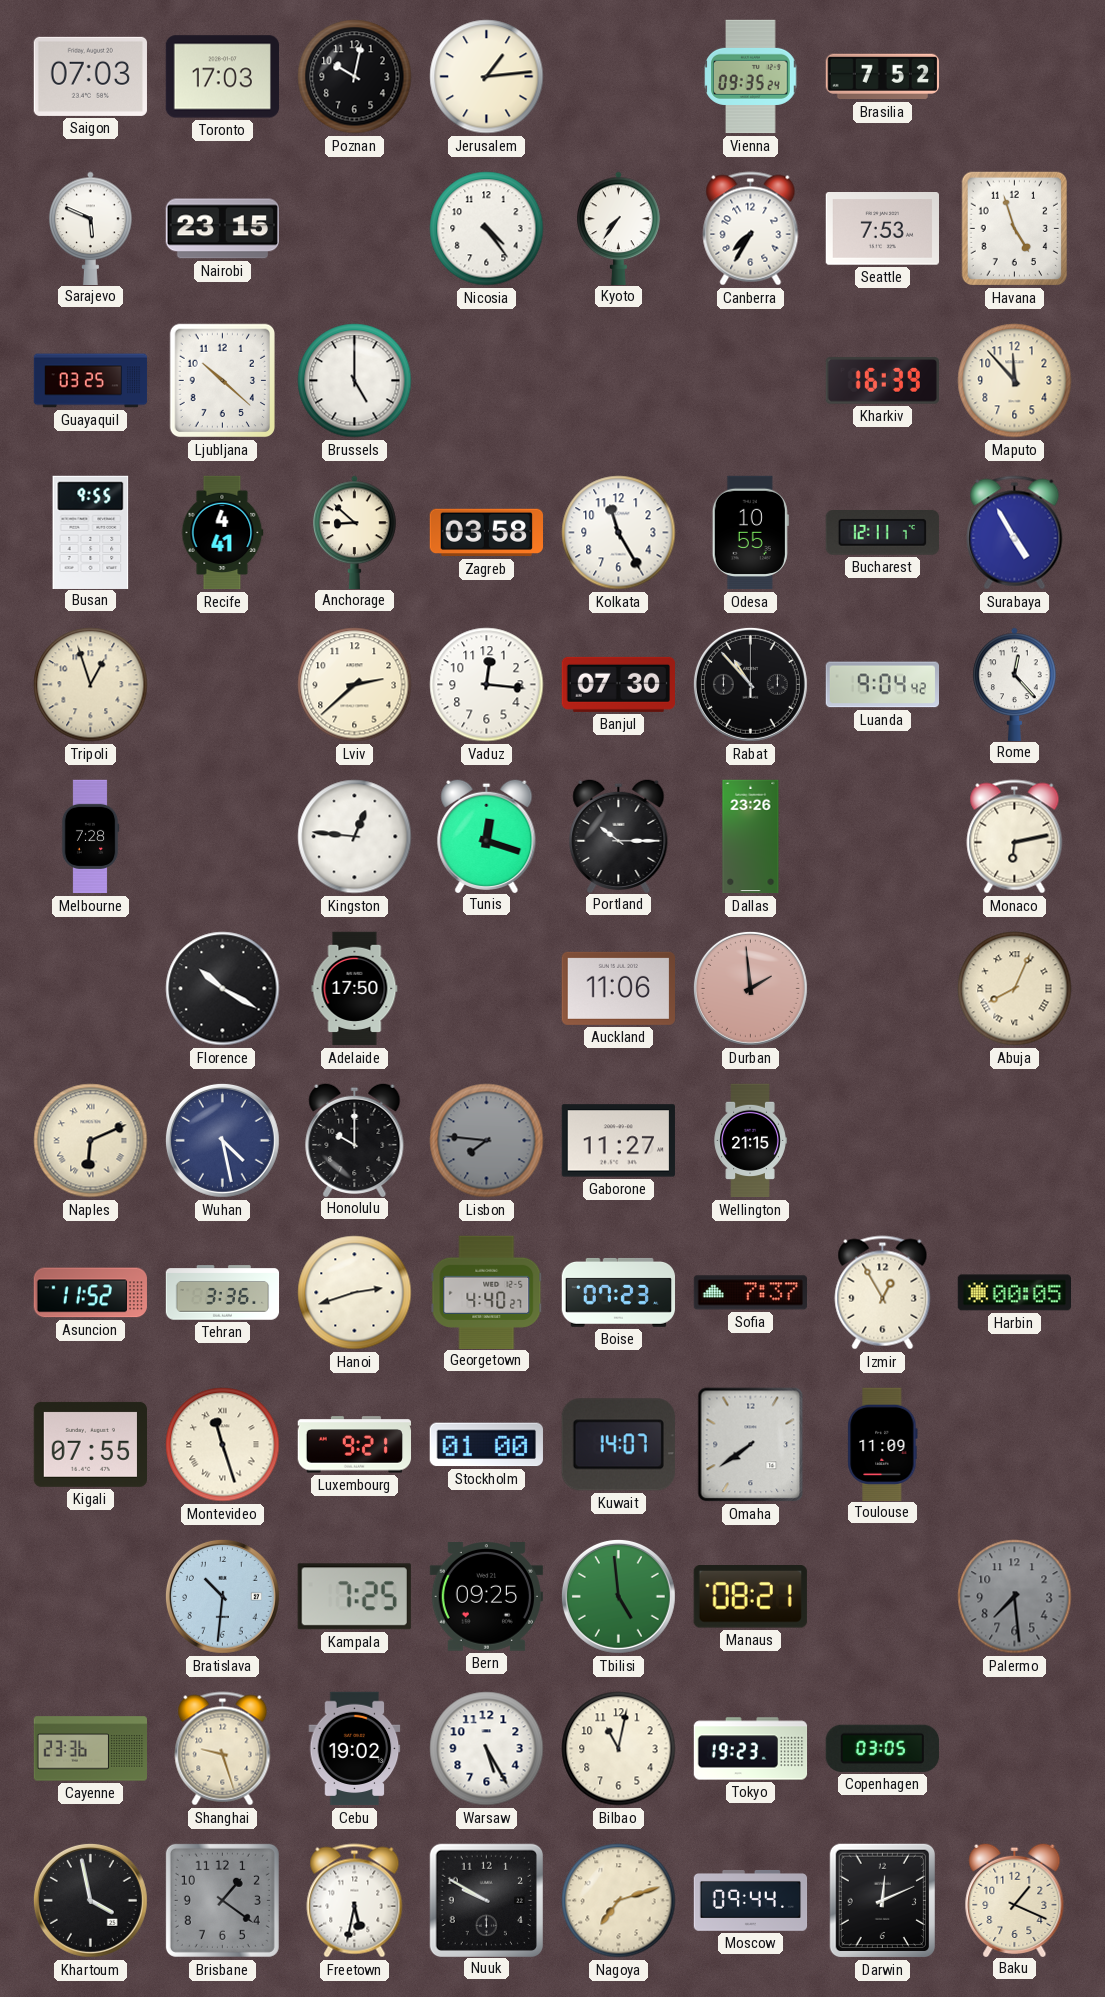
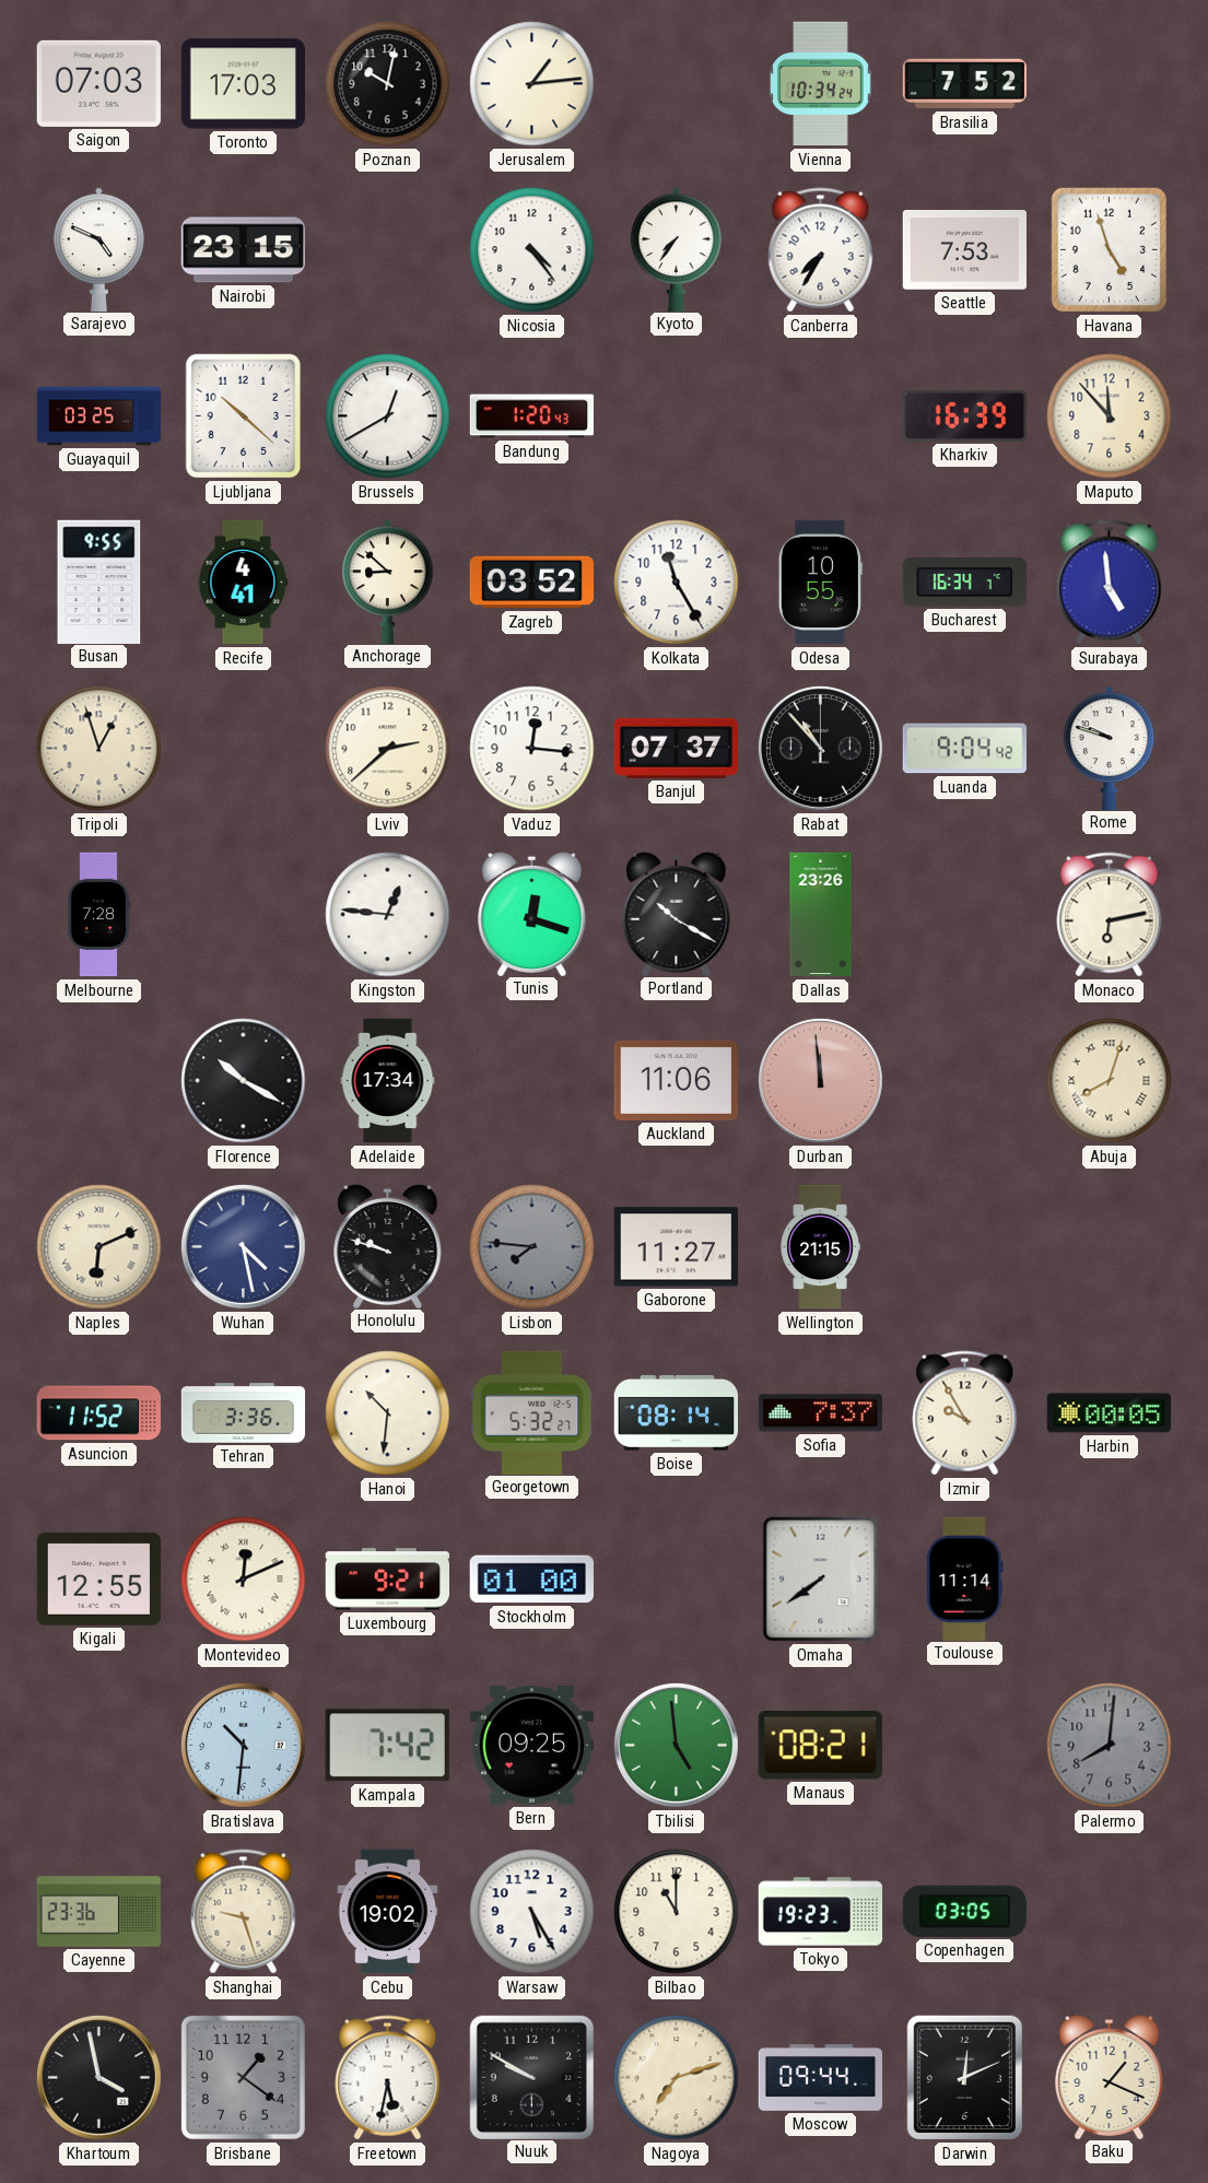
Vienna: 09:35 -> 10:34
Sarajevo: 5:49 -> 4:49
Brussels: 5:00 -> 12:40
Bandung: none -> 1:20
Zagreb: 03:58 -> 03:52
Bucharest: 12:11 -> 16:34
Surabaya: 4:55 -> 4:59
Banjul: 07:30 -> 07:37
Rome: 12:23 -> 9:48
Portland: 10:15 -> 10:20
Adelaide: 17:50 -> 17:34
Durban: 1:59 -> 11:59
Abuja: 8:04 -> 8:03
Honolulu: 10:00 -> 9:48
Hanoi: 2:42 -> 10:31
Georgetown: 4:40 -> 5:32
Boise: 07:23 -> 08:14
Izmir: 12:55 -> 9:55
Kigali: 07:55 -> 12:55
Montevideo: 11:27 -> 12:11
Kuwait: 14:07 -> none
Toulouse: 11:09 -> 11:14
Kampala: 7:25 -> 7:42
Palermo: 7:29 -> 8:01
Bilbao: 11:02 -> 11:00
